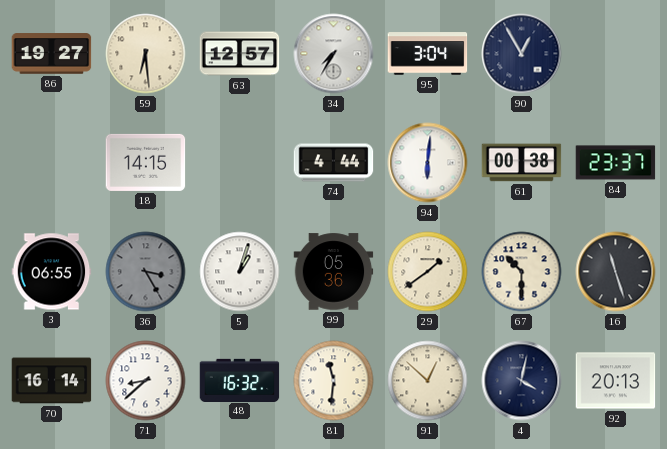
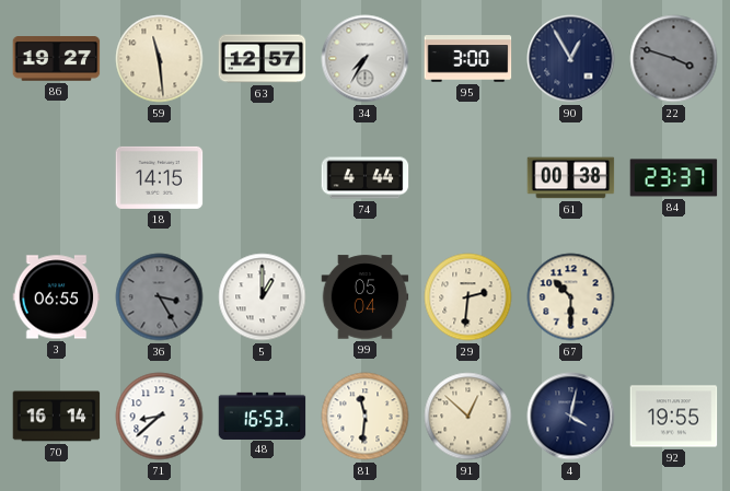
59: 6:29 -> 11:29
95: 3:04 -> 3:00
22: none -> 3:48
94: 6:01 -> none
5: 1:03 -> 1:00
99: 05:36 -> 05:04
29: 1:39 -> 2:31
16: 11:27 -> none
48: 16:32 -> 16:53
92: 20:13 -> 19:55
